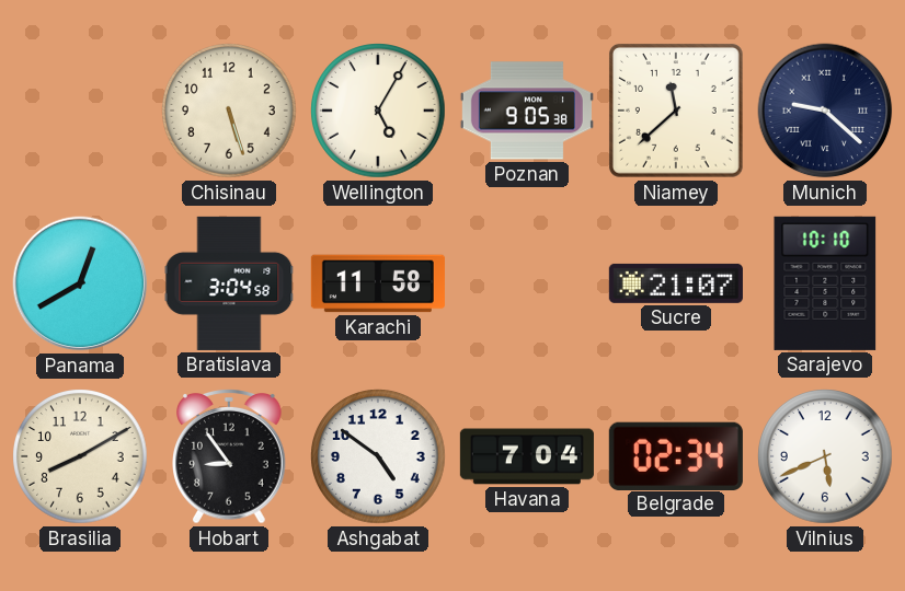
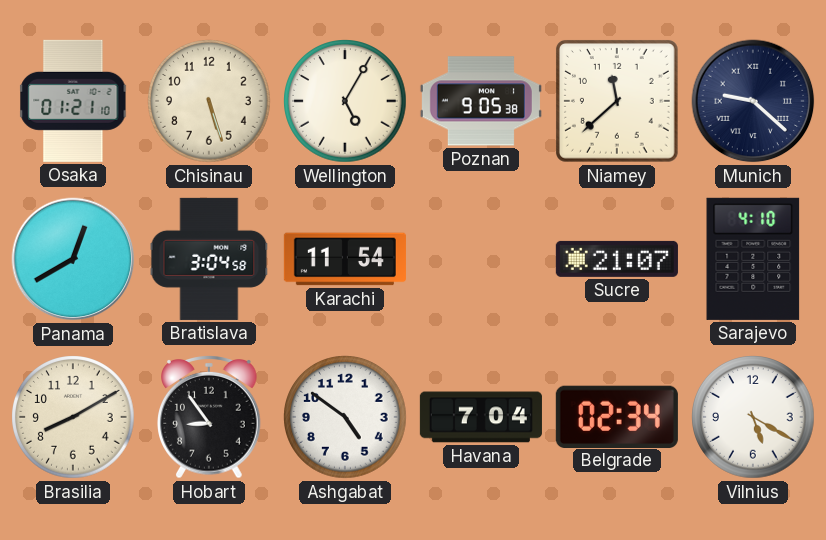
Osaka: none -> 01:21
Karachi: 11:58 -> 11:54
Sarajevo: 10:10 -> 4:10
Vilnius: 5:41 -> 5:20
